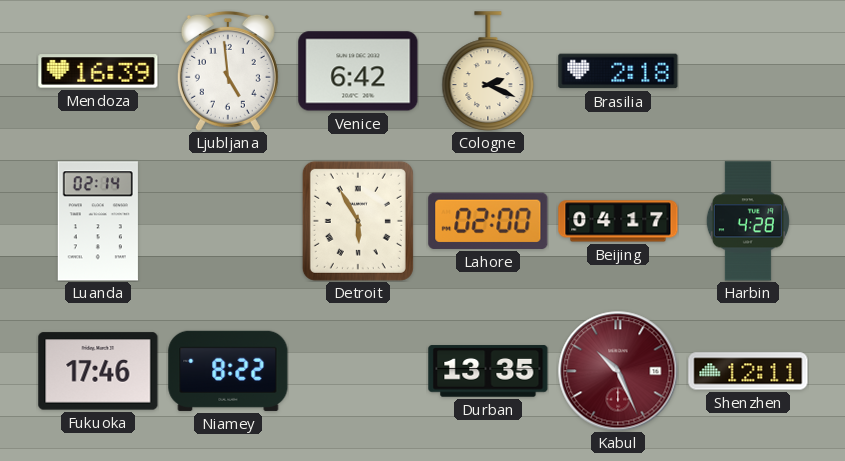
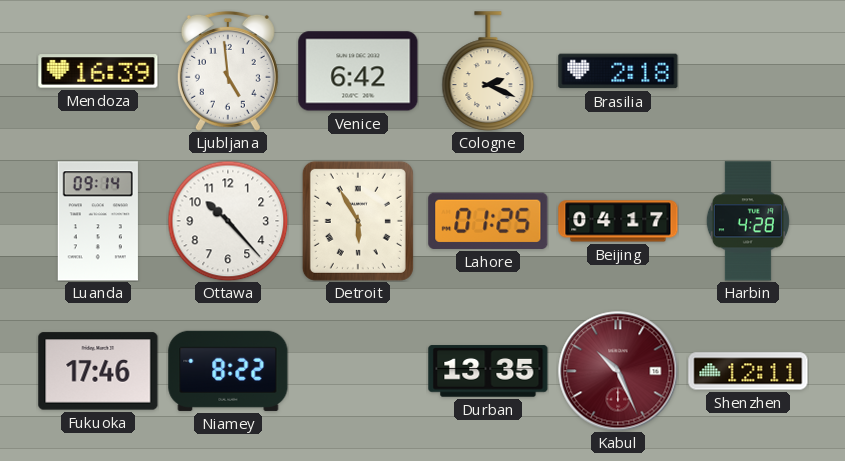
Luanda: 02:14 -> 09:14
Ottawa: none -> 10:23
Lahore: 02:00 -> 01:25
